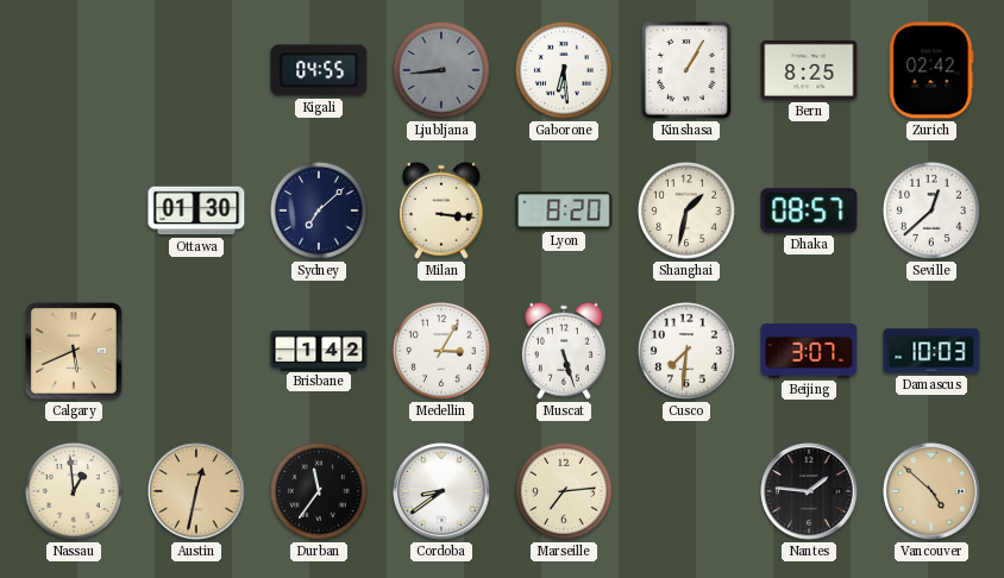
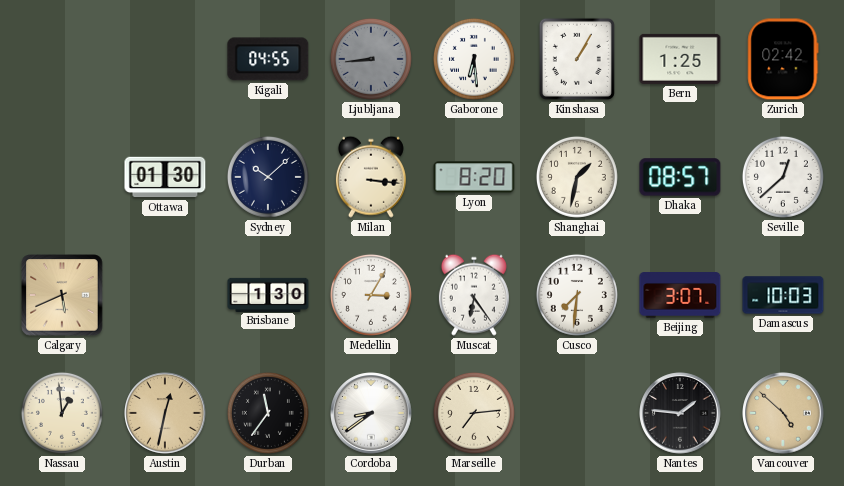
Bern: 8:25 -> 1:25
Sydney: 7:08 -> 10:08
Brisbane: 1:42 -> 1:30
Muscat: 5:27 -> 6:24
